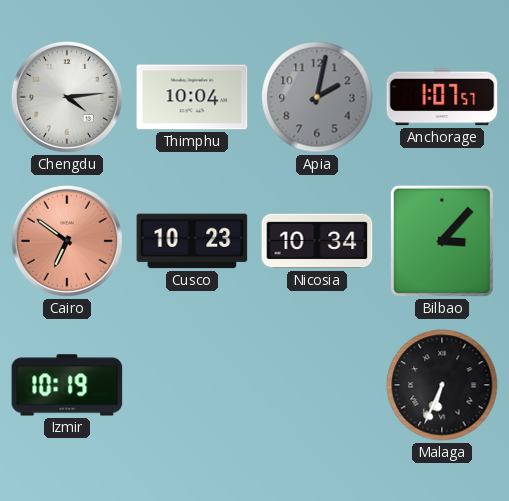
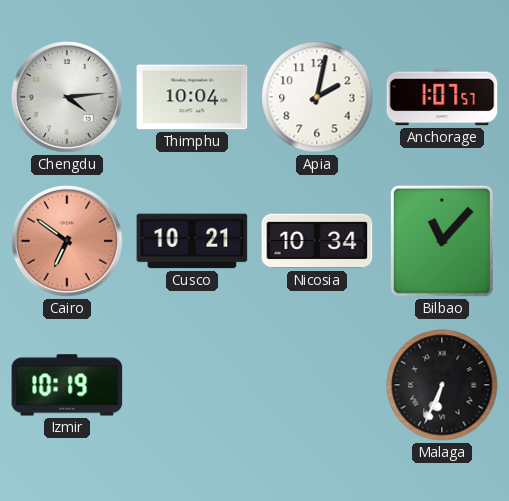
Apia dial: grey -> white
Cusco: 10:23 -> 10:21
Bilbao: 3:07 -> 11:07
